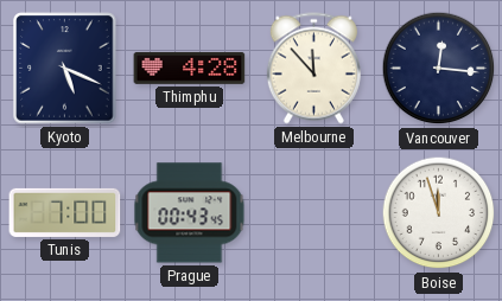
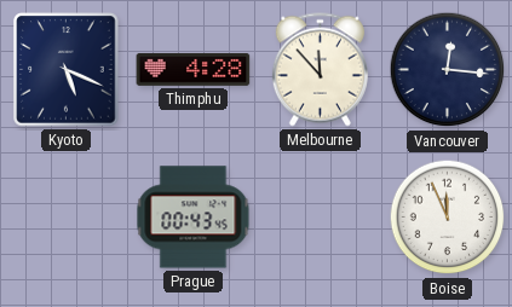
Tunis: 7:00 -> none
Boise: 11:57 -> 11:56
